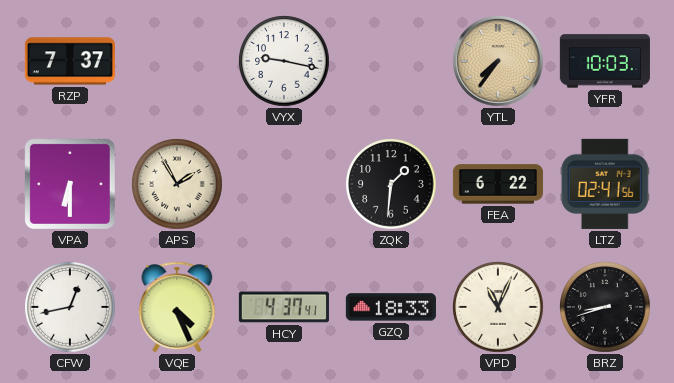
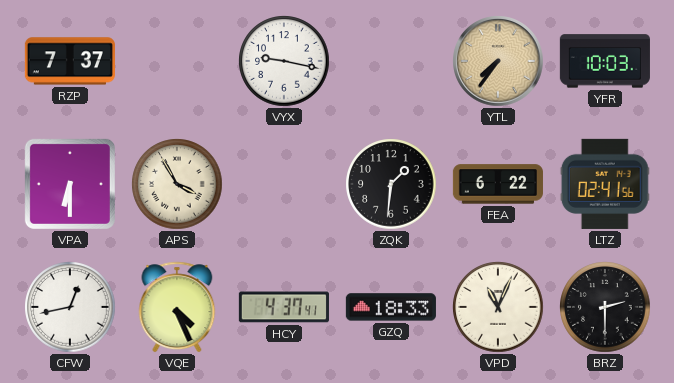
APS: 1:55 -> 3:55
BRZ: 8:42 -> 2:30
